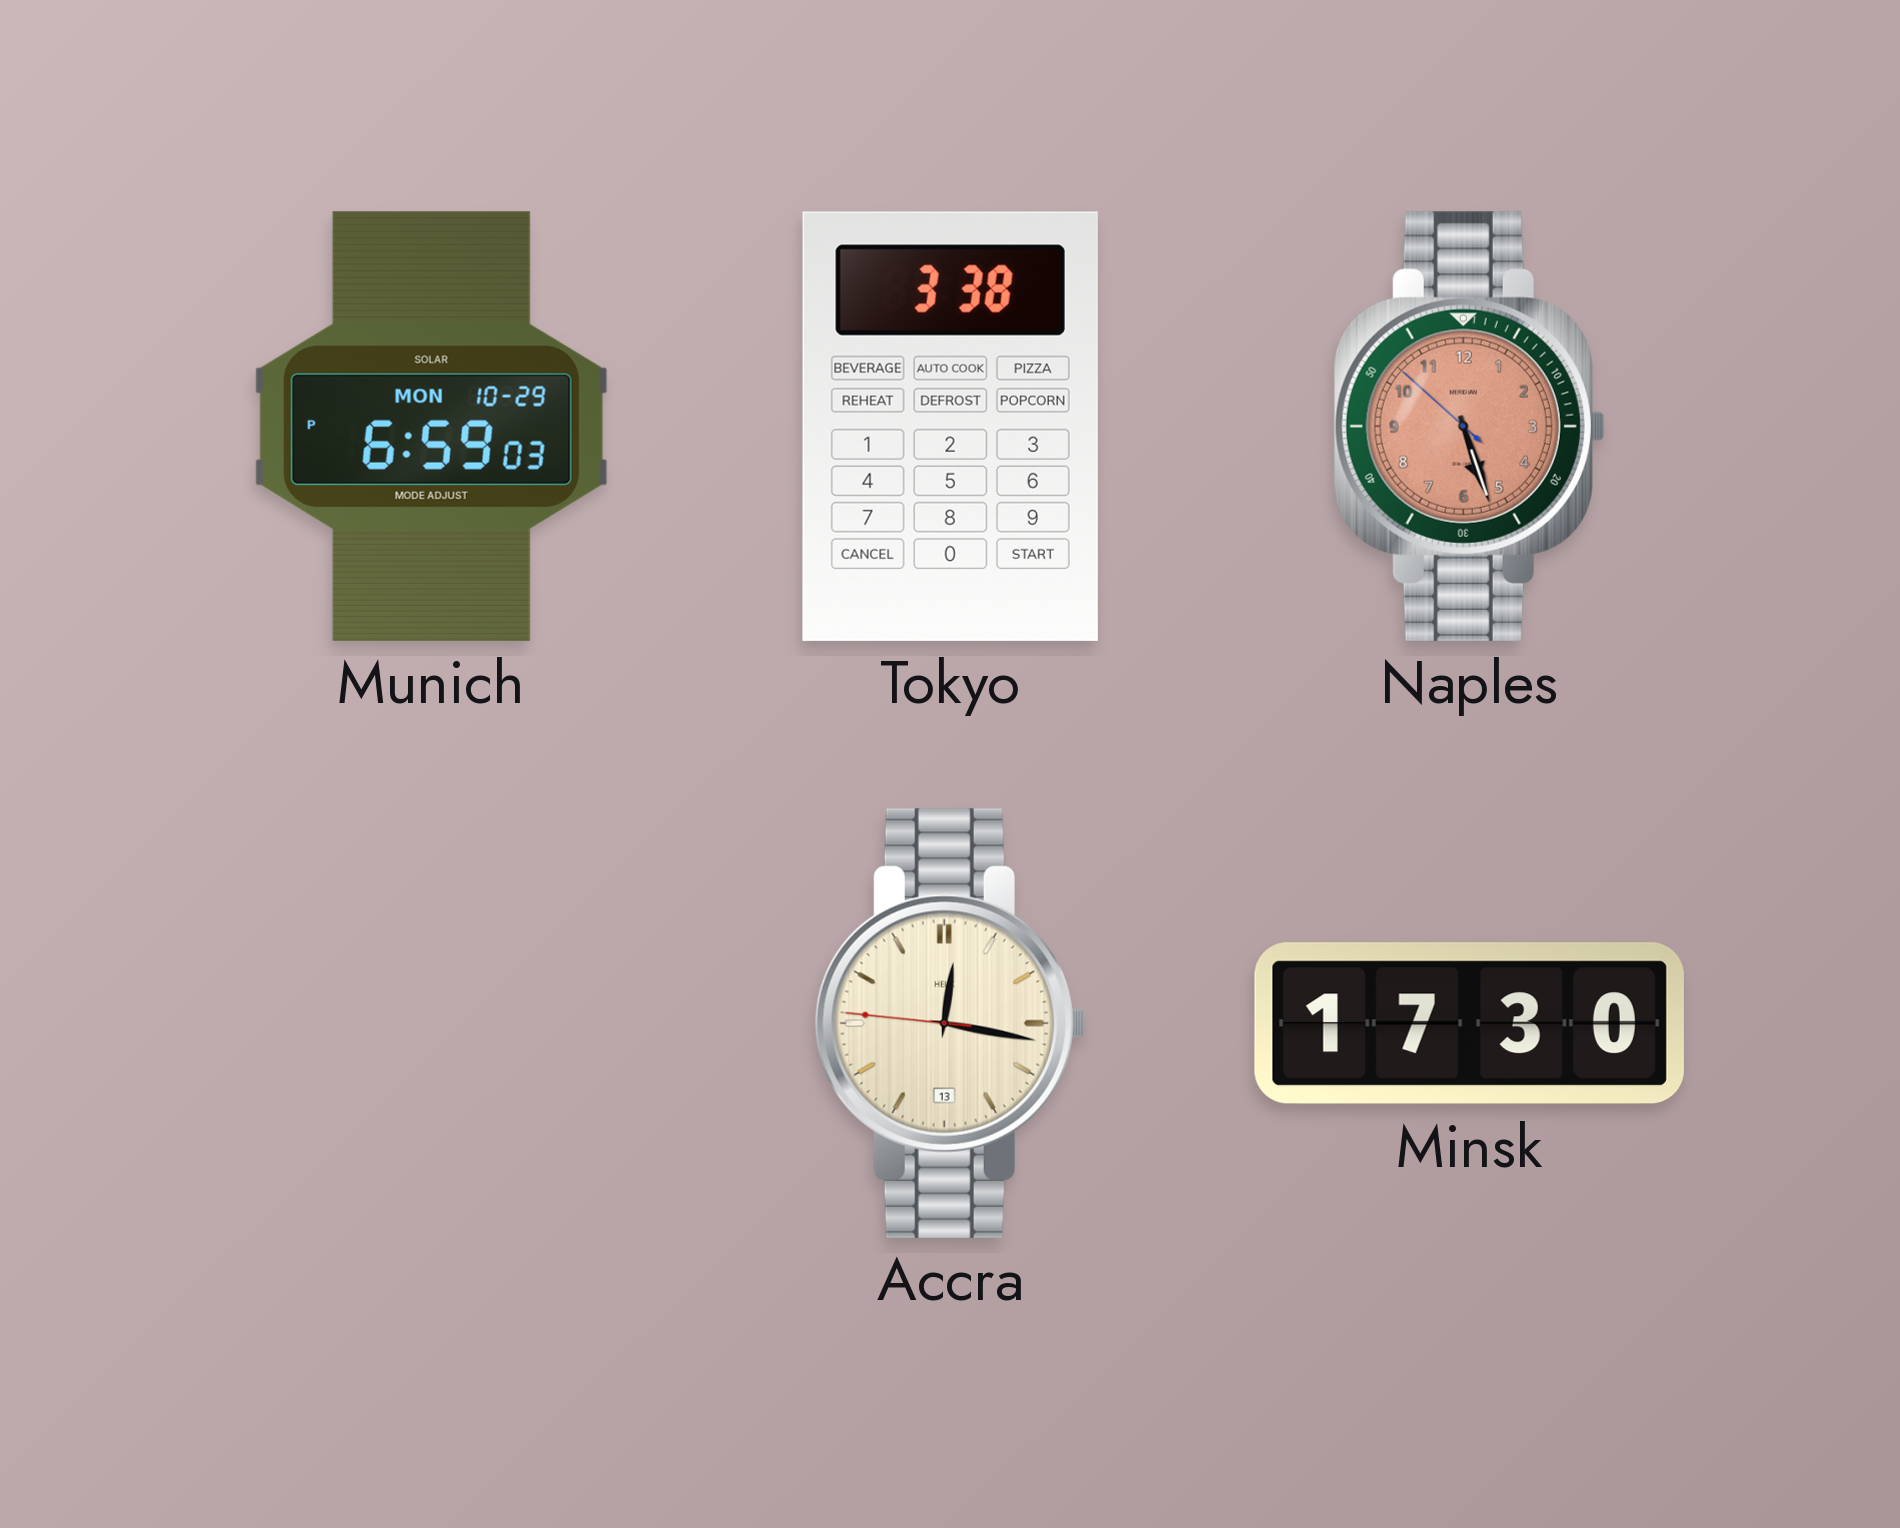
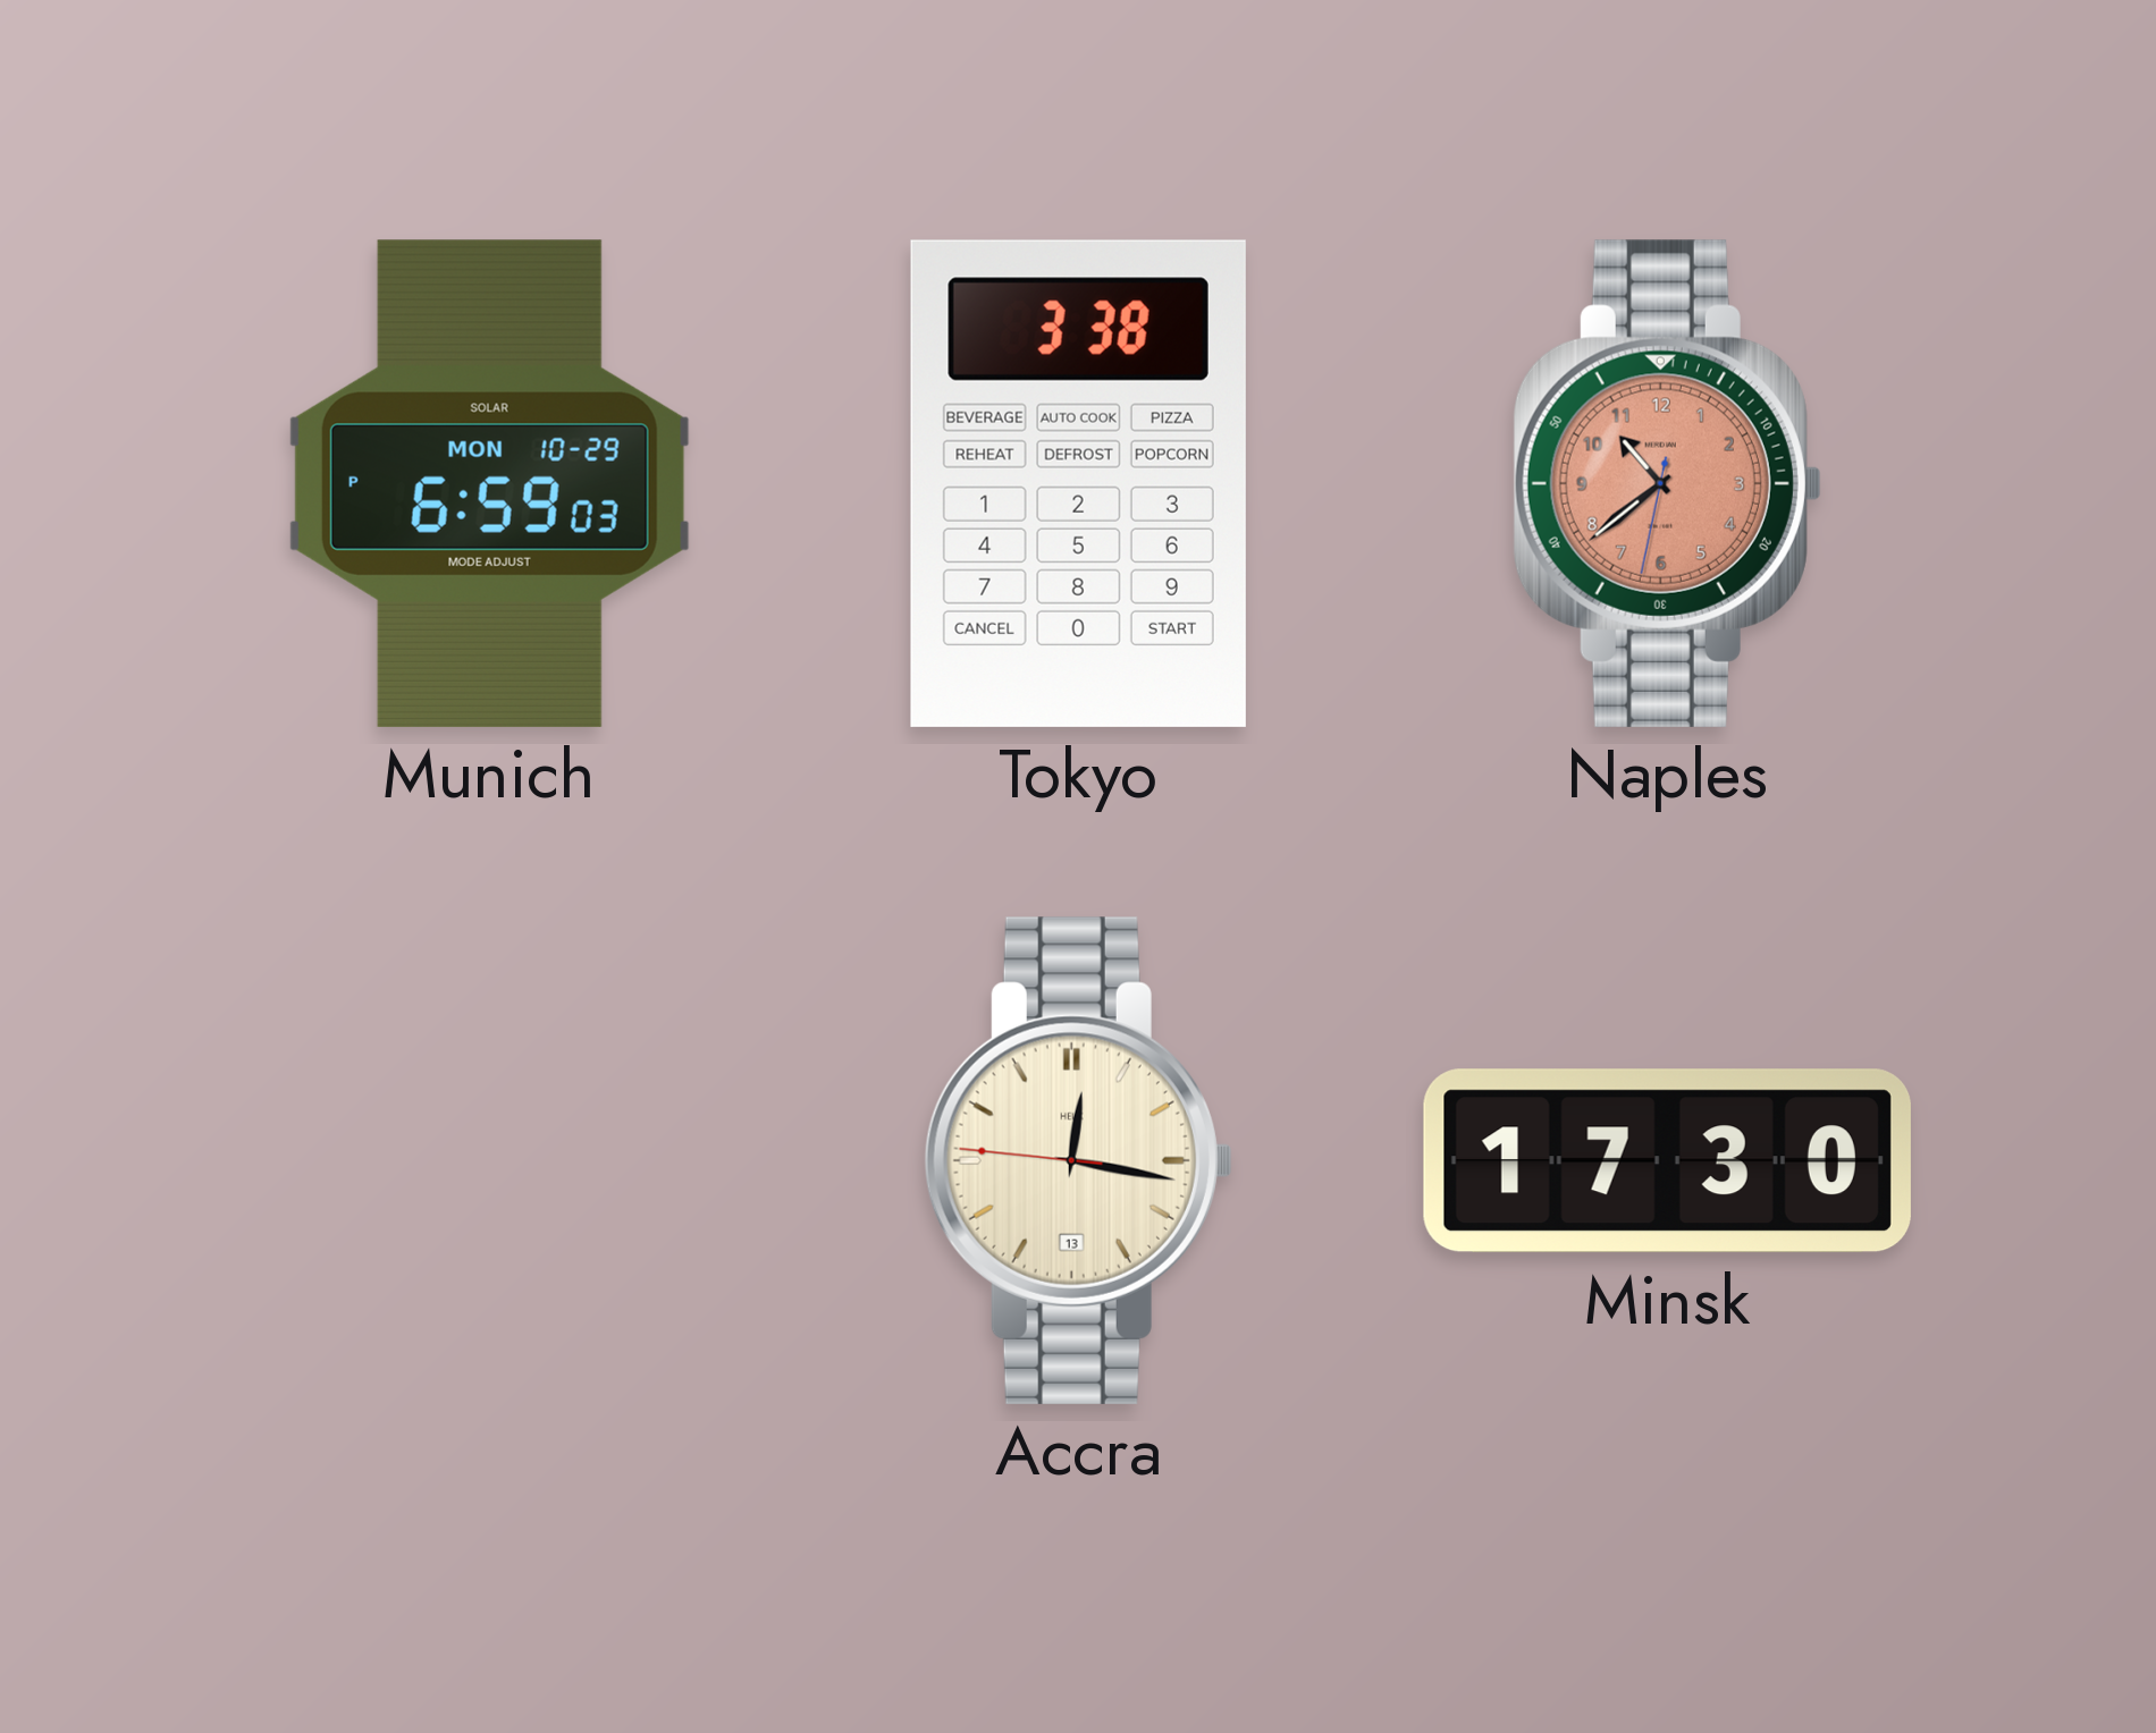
Naples: 5:26 -> 10:38
